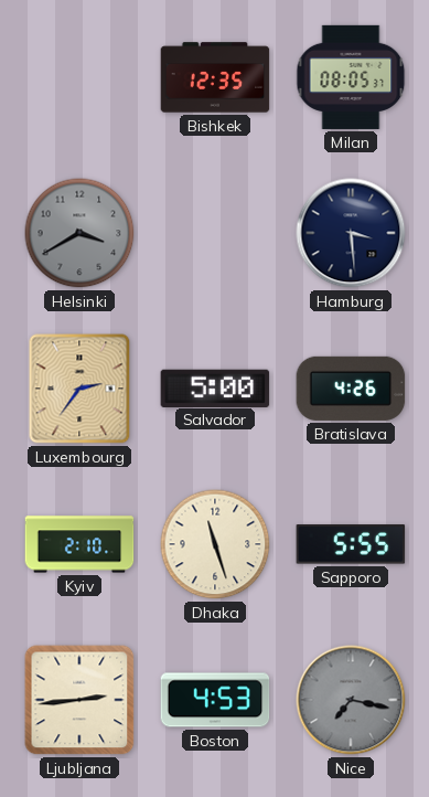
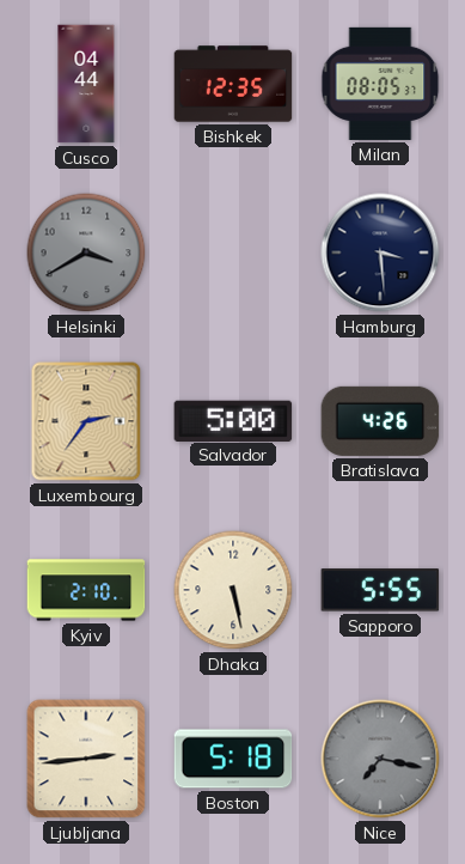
Cusco: none -> 04:44
Dhaka: 11:27 -> 5:28
Boston: 4:53 -> 5:18
